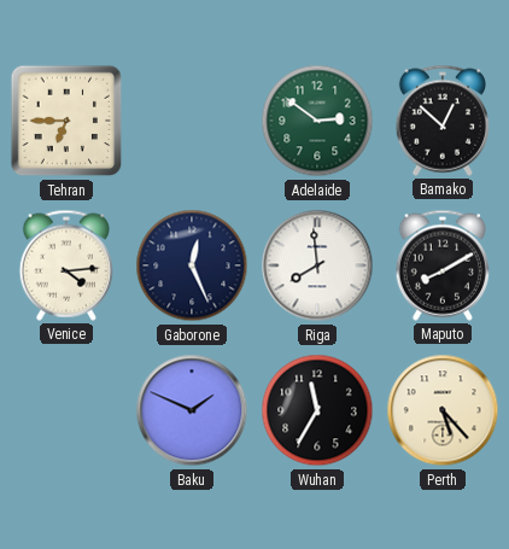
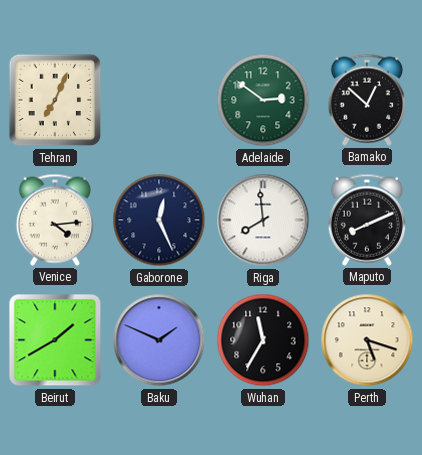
Tehran: 6:45 -> 7:04
Maputo: 8:10 -> 8:11
Beirut: none -> 1:40
Perth: 5:23 -> 5:18
